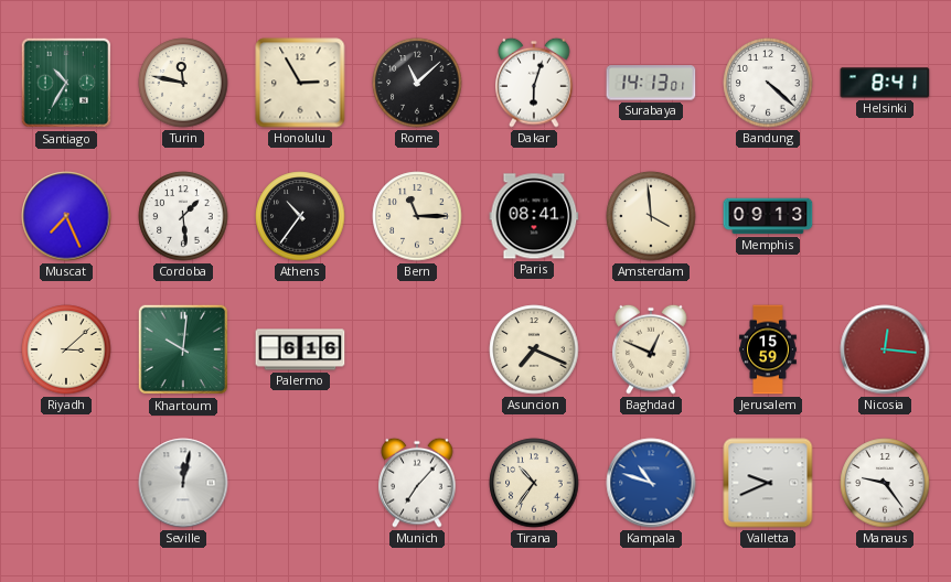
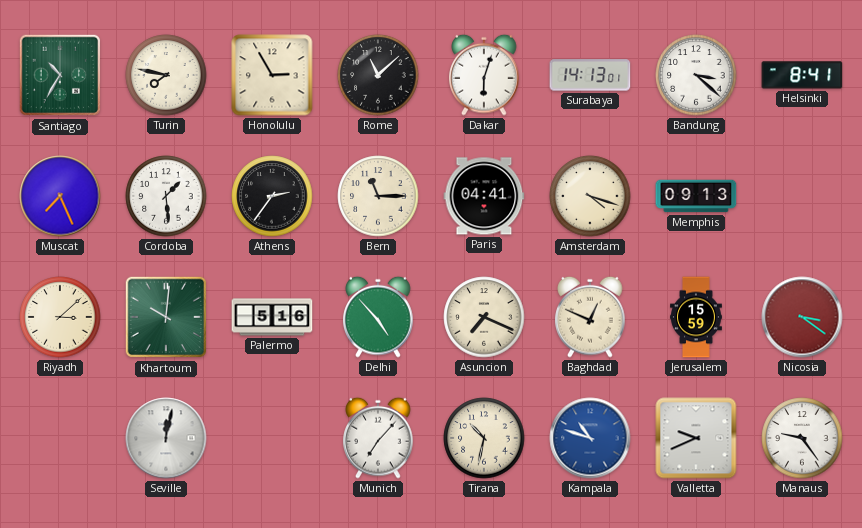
Turin: 11:47 -> 7:47
Bandung: 4:22 -> 3:22
Athens: 10:36 -> 2:36
Paris: 08:41 -> 04:41
Amsterdam: 3:59 -> 4:18
Palermo: 6:16 -> 5:16
Delhi: none -> 4:53
Nicosia: 12:16 -> 3:21
Tirana: 10:36 -> 10:32
